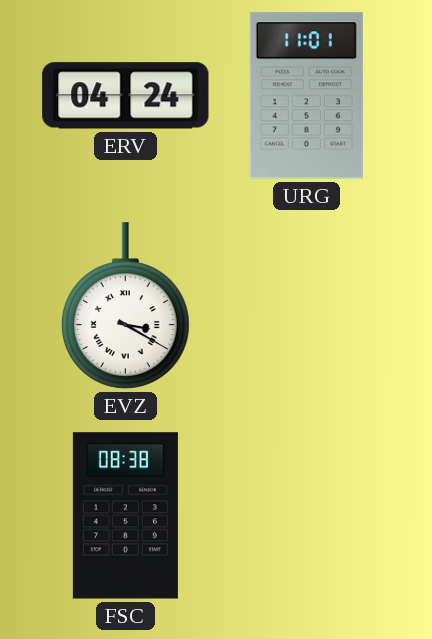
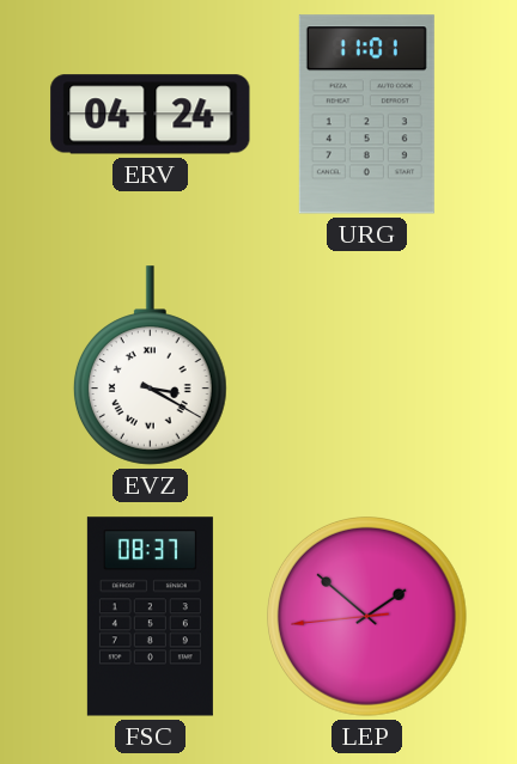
FSC: 08:38 -> 08:37
LEP: none -> 1:51
